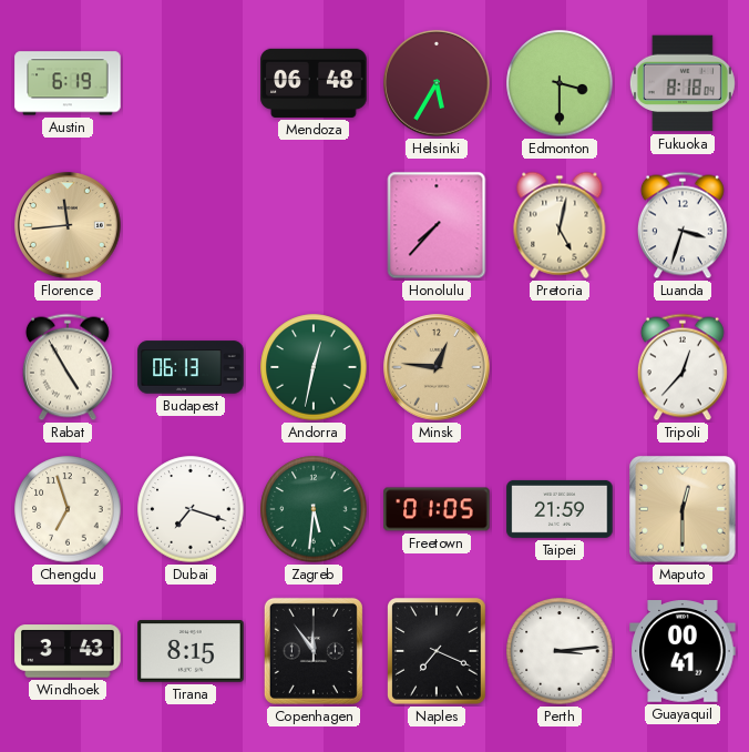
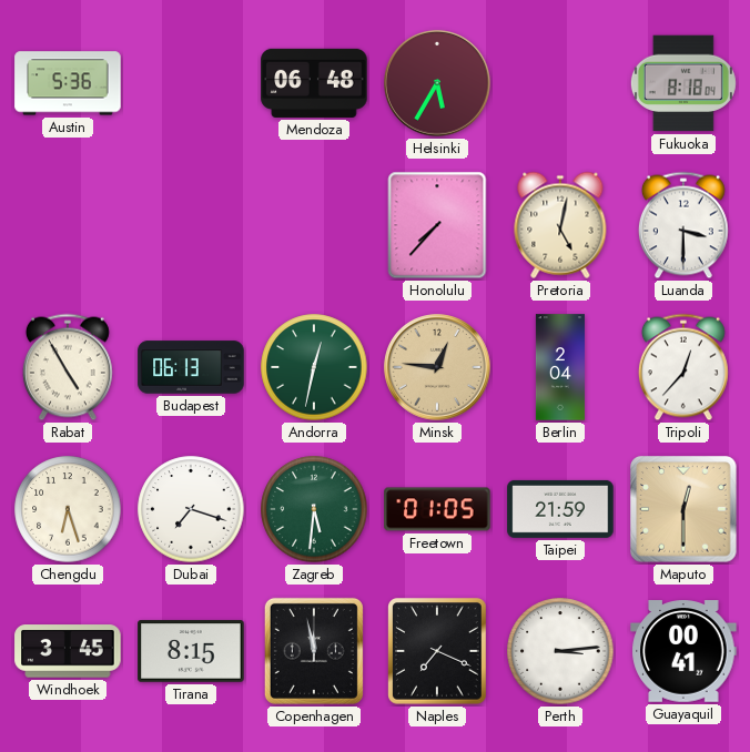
Austin: 6:19 -> 5:36
Edmonton: 3:30 -> none
Florence: 11:44 -> none
Luanda: 3:33 -> 3:30
Berlin: none -> 2:04
Chengdu: 6:57 -> 6:27
Windhoek: 3:43 -> 3:45
Copenhagen: 11:54 -> 11:58
